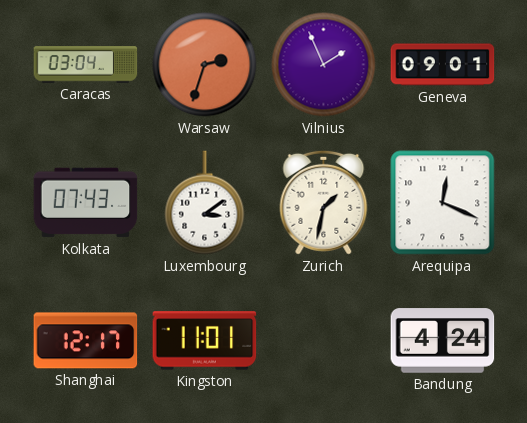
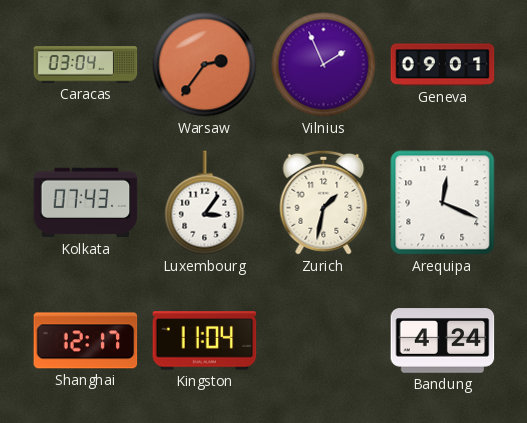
Warsaw: 2:33 -> 2:36
Luxembourg: 3:09 -> 3:06
Kingston: 11:01 -> 11:04
